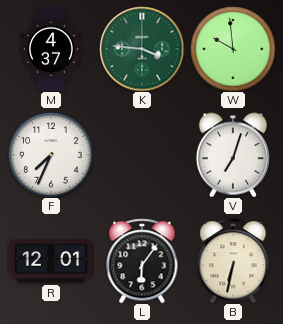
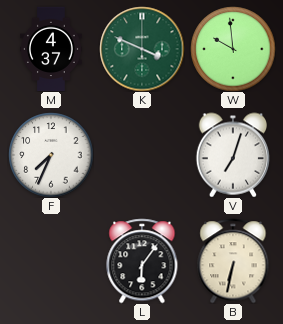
K: 3:46 -> 3:49
R: 12:01 -> none
